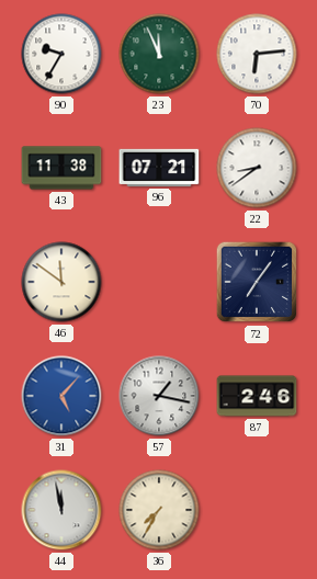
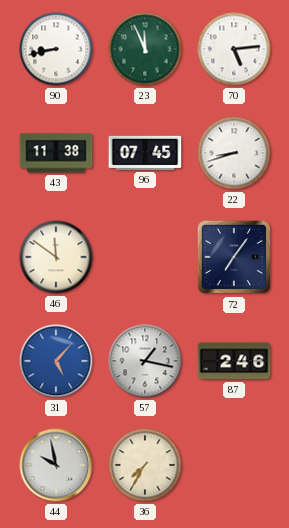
90: 9:35 -> 8:43
70: 6:14 -> 5:14
96: 07:21 -> 07:45
22: 8:39 -> 8:42
44: 11:58 -> 9:58
